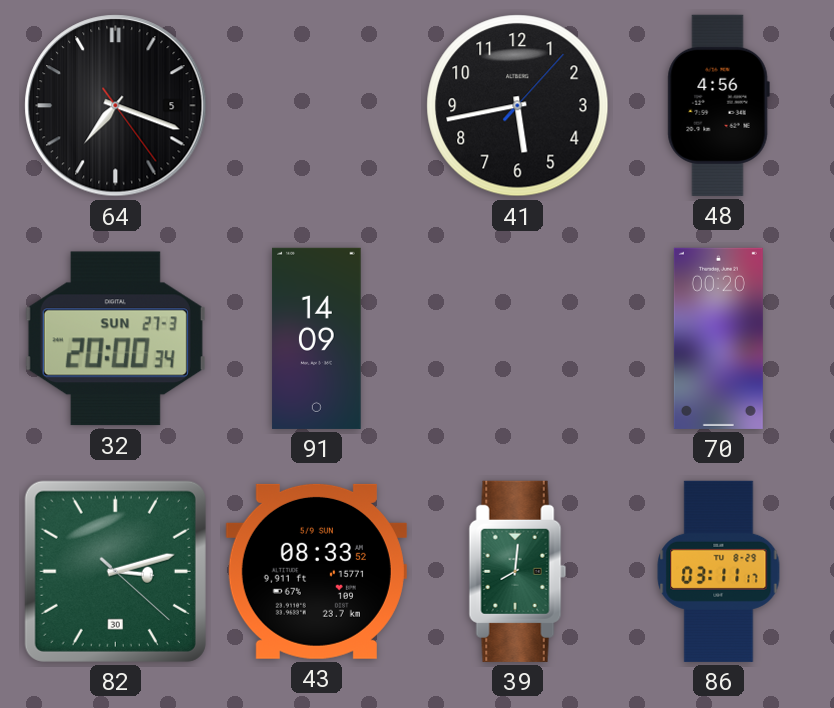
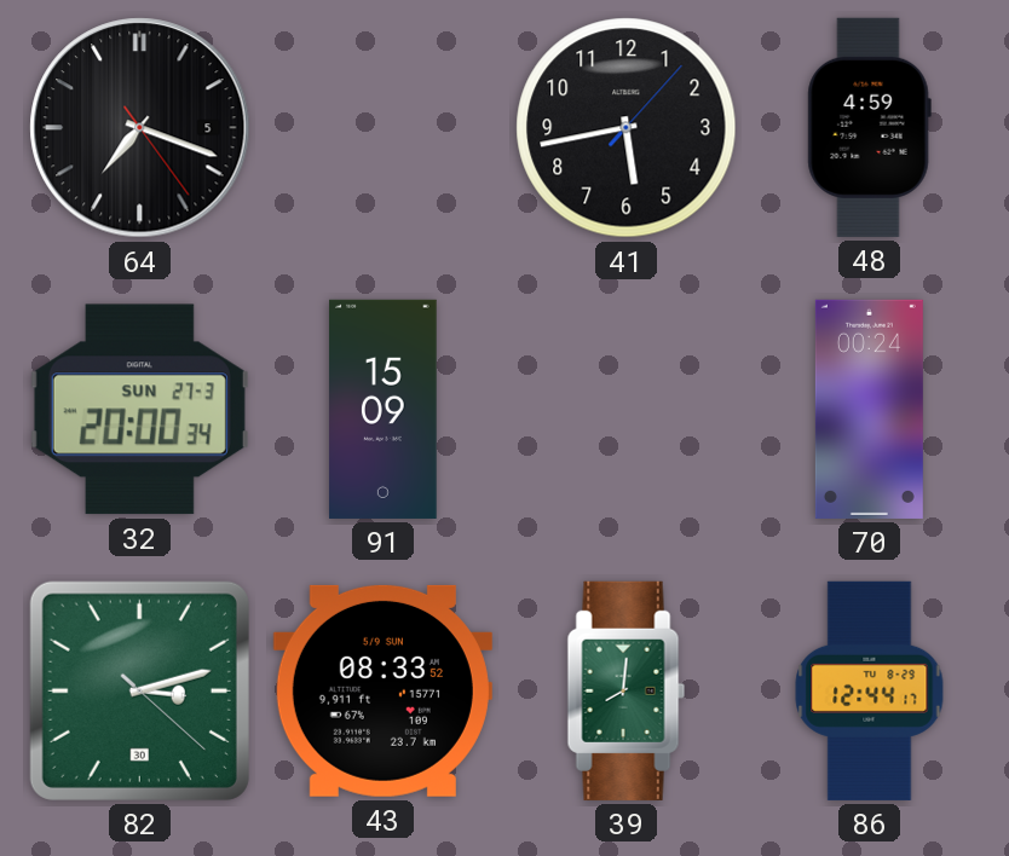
48: 4:56 -> 4:59
91: 14:09 -> 15:09
70: 00:20 -> 00:24
86: 03:11 -> 12:44
